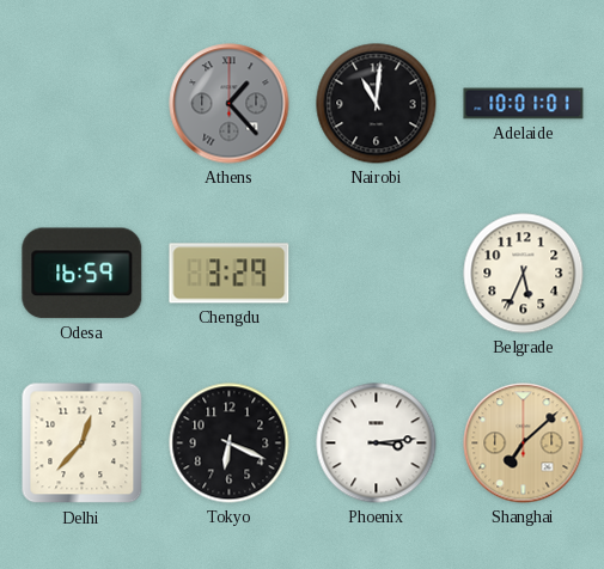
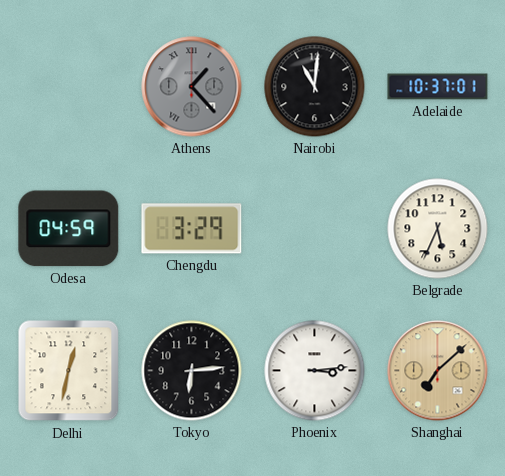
Adelaide: 10:01 -> 10:37
Odesa: 16:59 -> 04:59
Delhi: 12:37 -> 12:32
Tokyo: 6:19 -> 6:14
